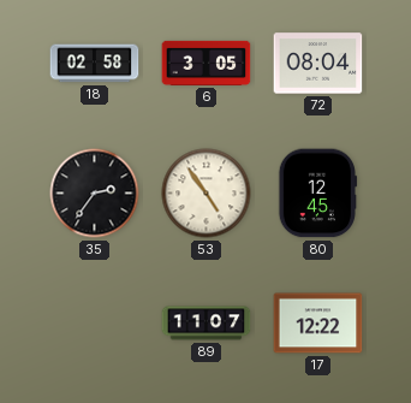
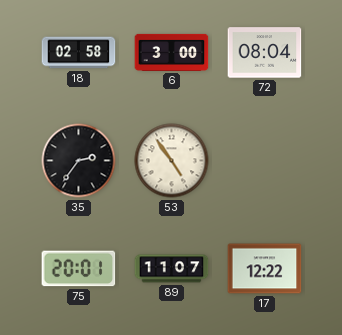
6: 3:05 -> 3:00
80: 12:45 -> none
75: none -> 20:01
